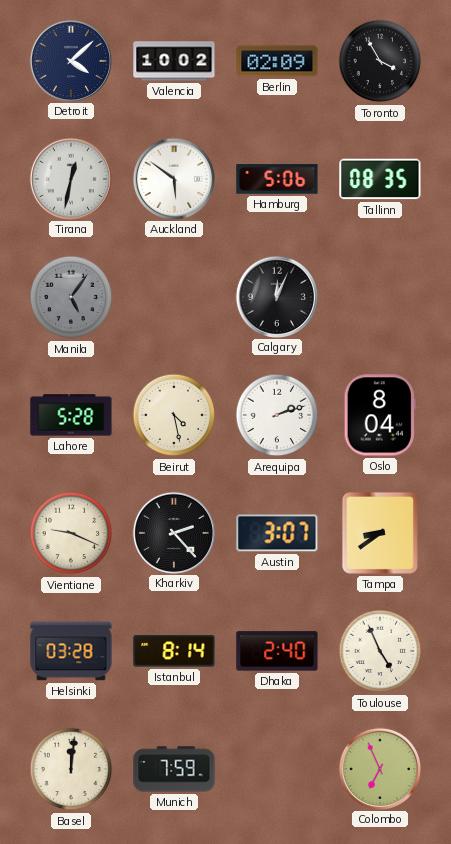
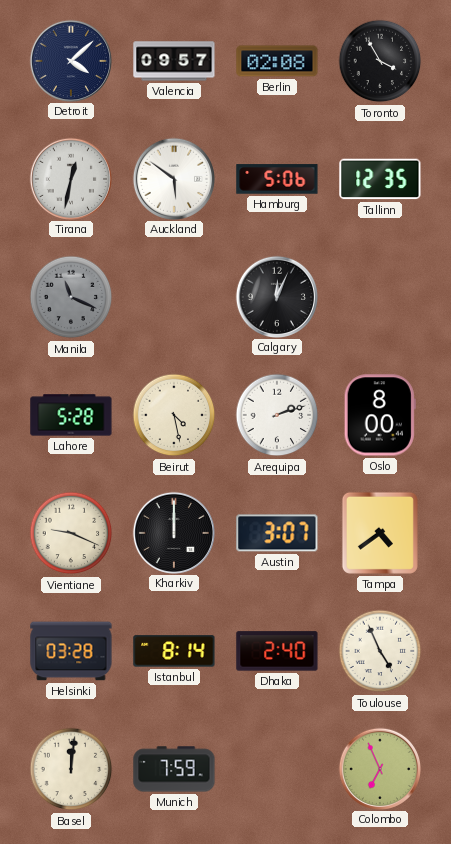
Valencia: 10:02 -> 09:57
Berlin: 02:09 -> 02:08
Tallinn: 08:35 -> 12:35
Manila: 5:06 -> 11:19
Oslo: 8:04 -> 8:00
Kharkiv: 2:23 -> 12:00
Tampa: 8:39 -> 4:39
